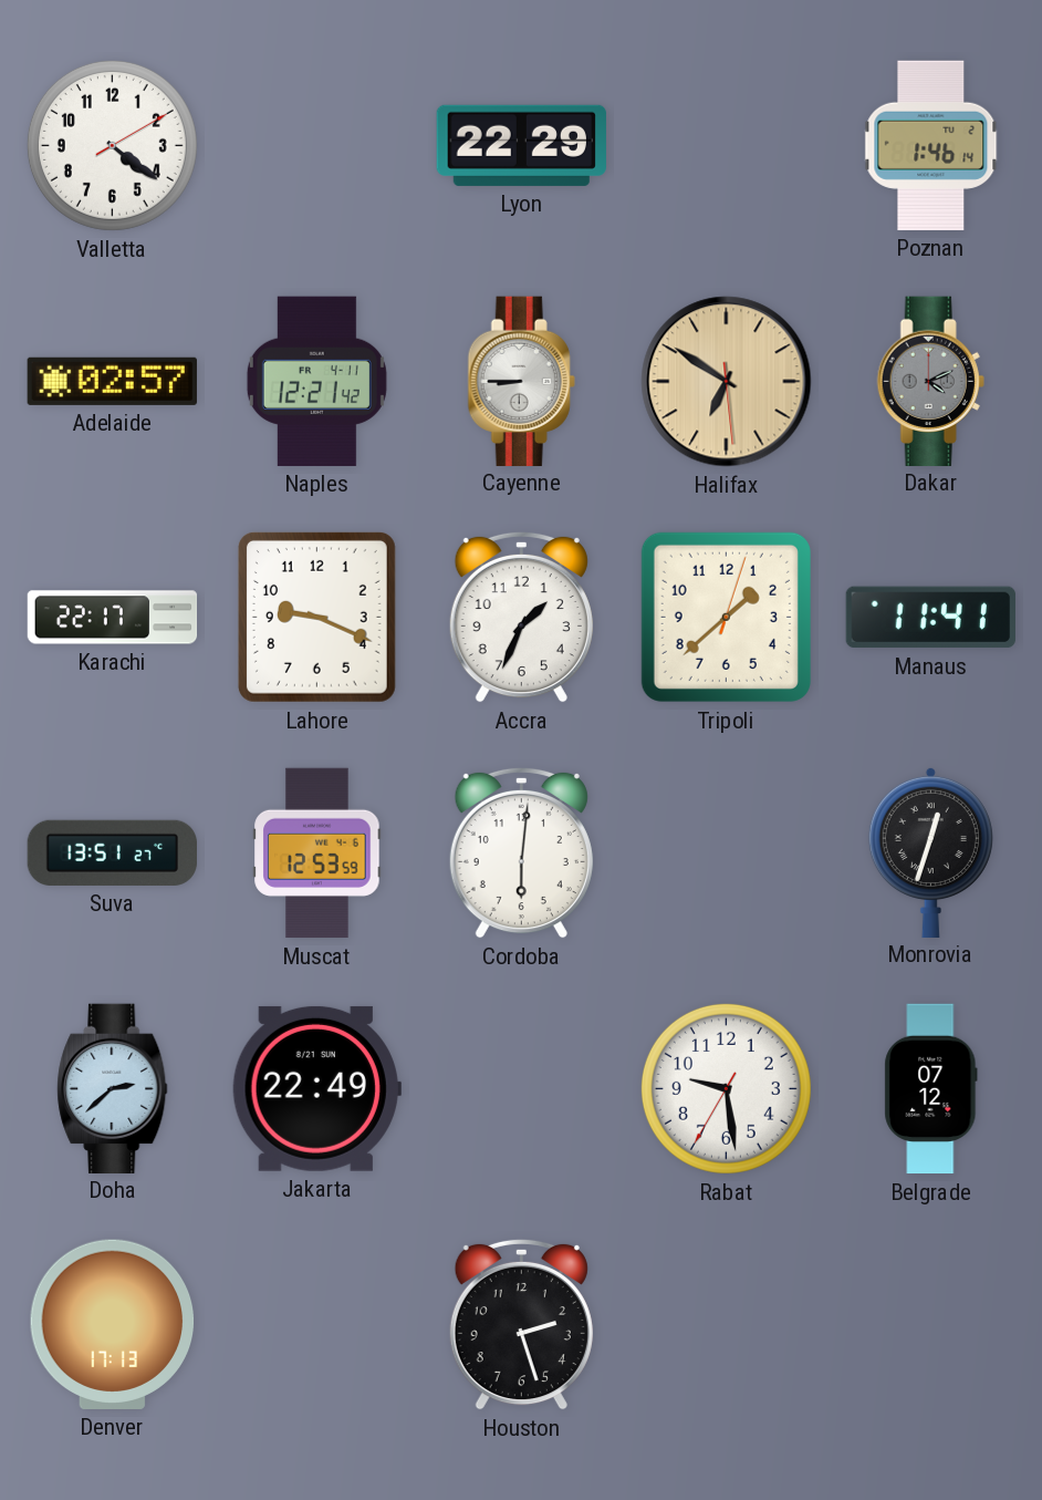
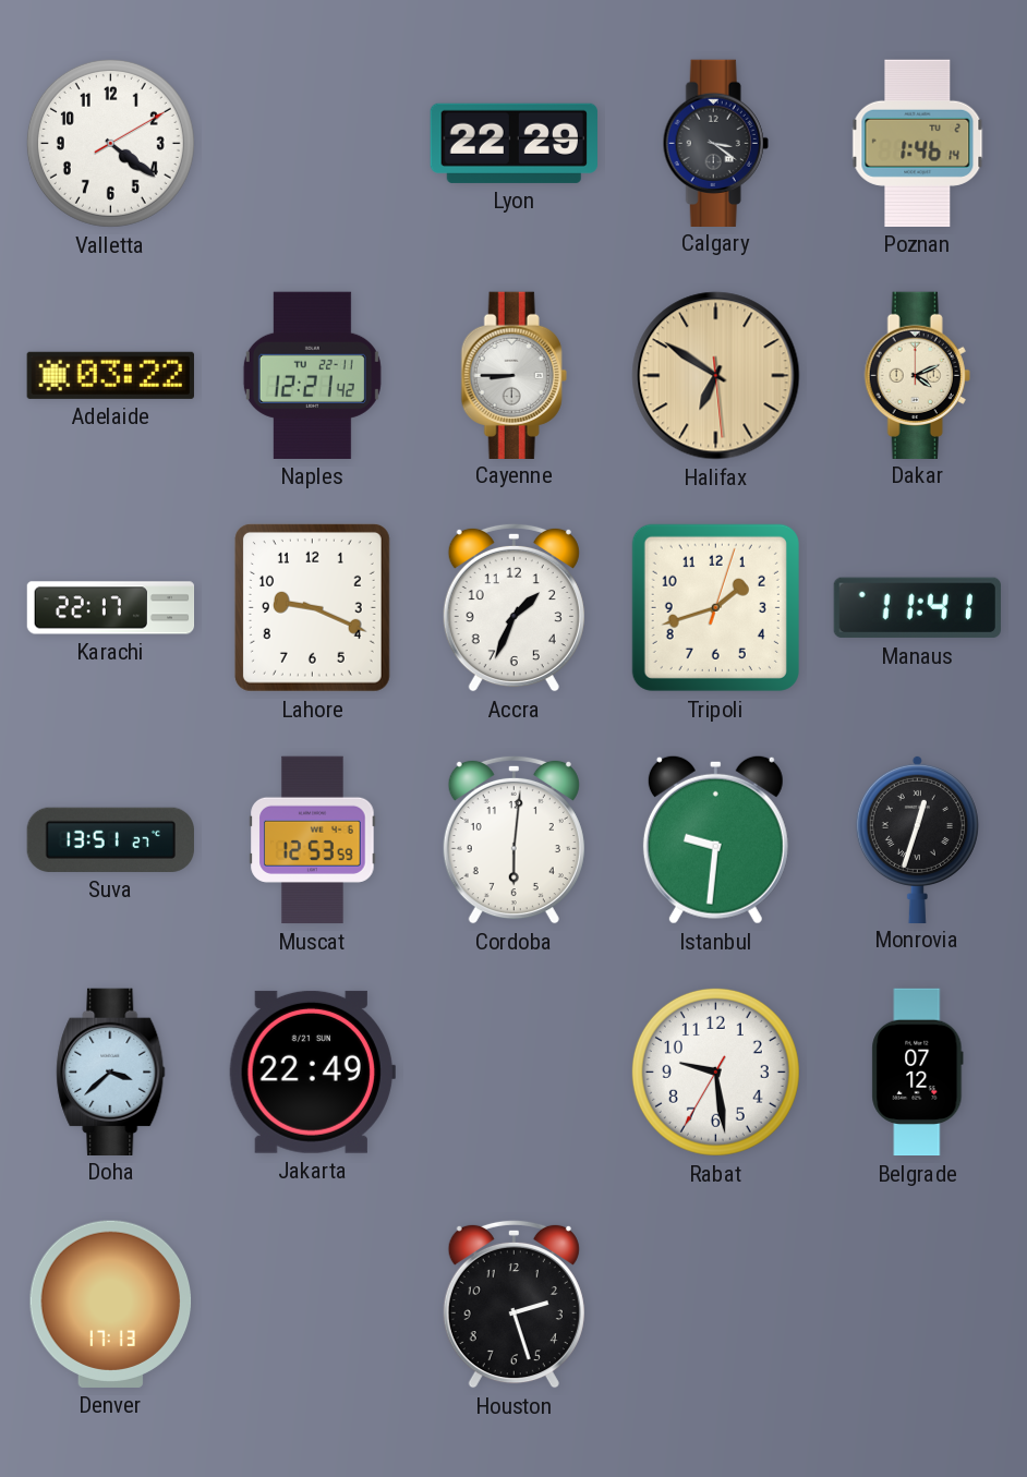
Calgary: none -> 3:21
Adelaide: 02:57 -> 03:22
Naples date: FR 4-11 -> TU 22-11
Dakar dial: grey -> cream
Tripoli: 1:38 -> 1:42
Istanbul: none -> 9:31
Doha: 2:38 -> 3:38
